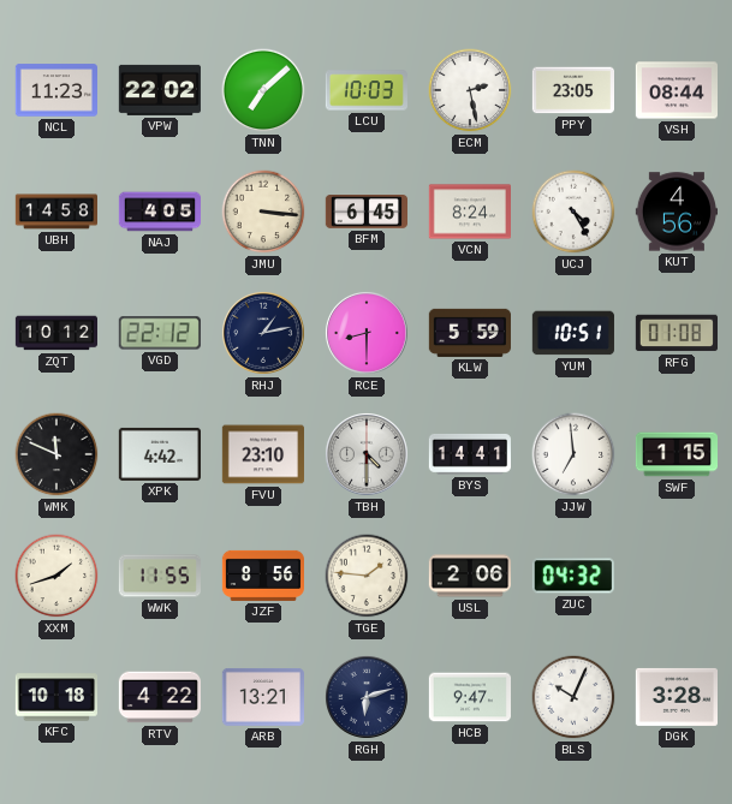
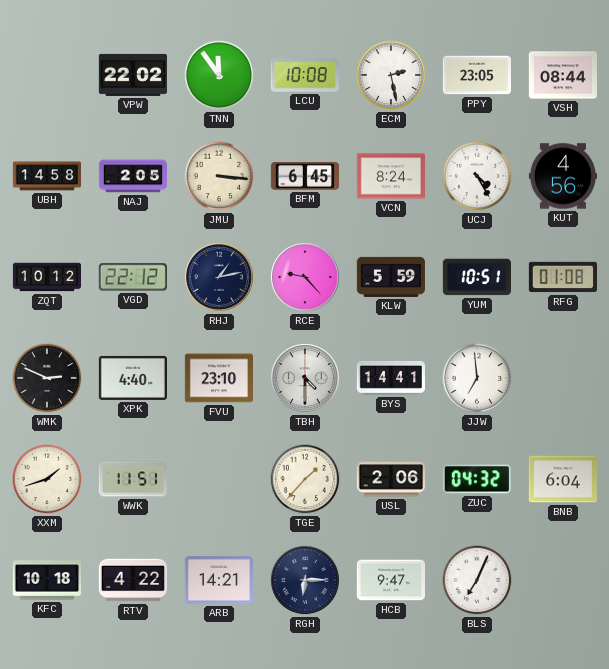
NCL: 11:23 -> none
TNN: 7:08 -> 11:54
LCU: 10:03 -> 10:08
NAJ: 4:05 -> 2:05
RCE: 8:30 -> 9:23
WMK: 11:49 -> 2:49
XPK: 4:42 -> 4:40
SWF: 1:15 -> none
WWK: 11:55 -> 11:51
JZF: 8:56 -> none
TGE: 1:46 -> 1:37
BNB: none -> 6:04
ARB: 13:21 -> 14:21
RGH: 6:12 -> 6:15
BLS: 10:04 -> 7:04
DGK: 3:28 -> none
